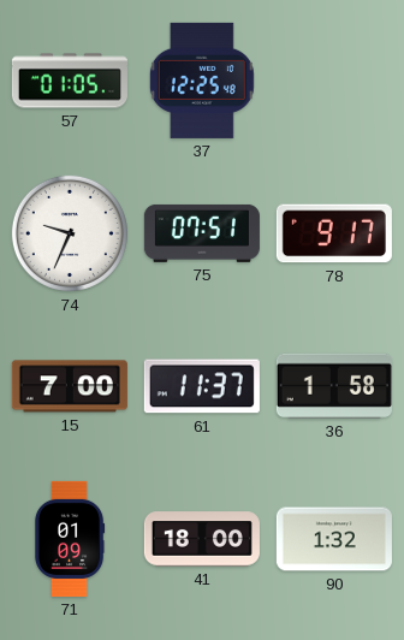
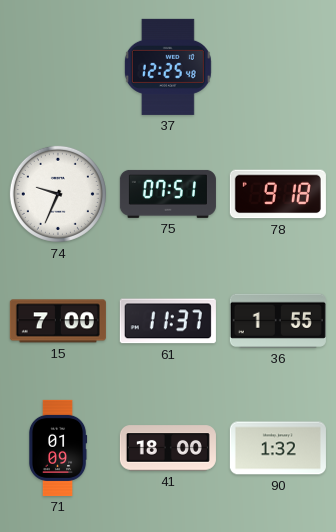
57: 01:05 -> none
78: 9:17 -> 9:18
36: 1:58 -> 1:55
